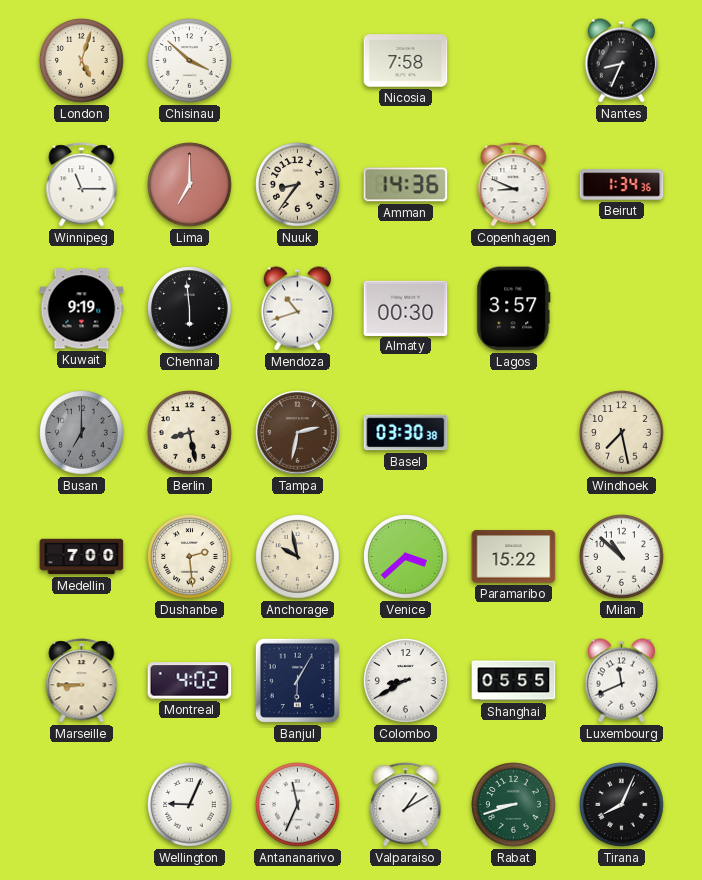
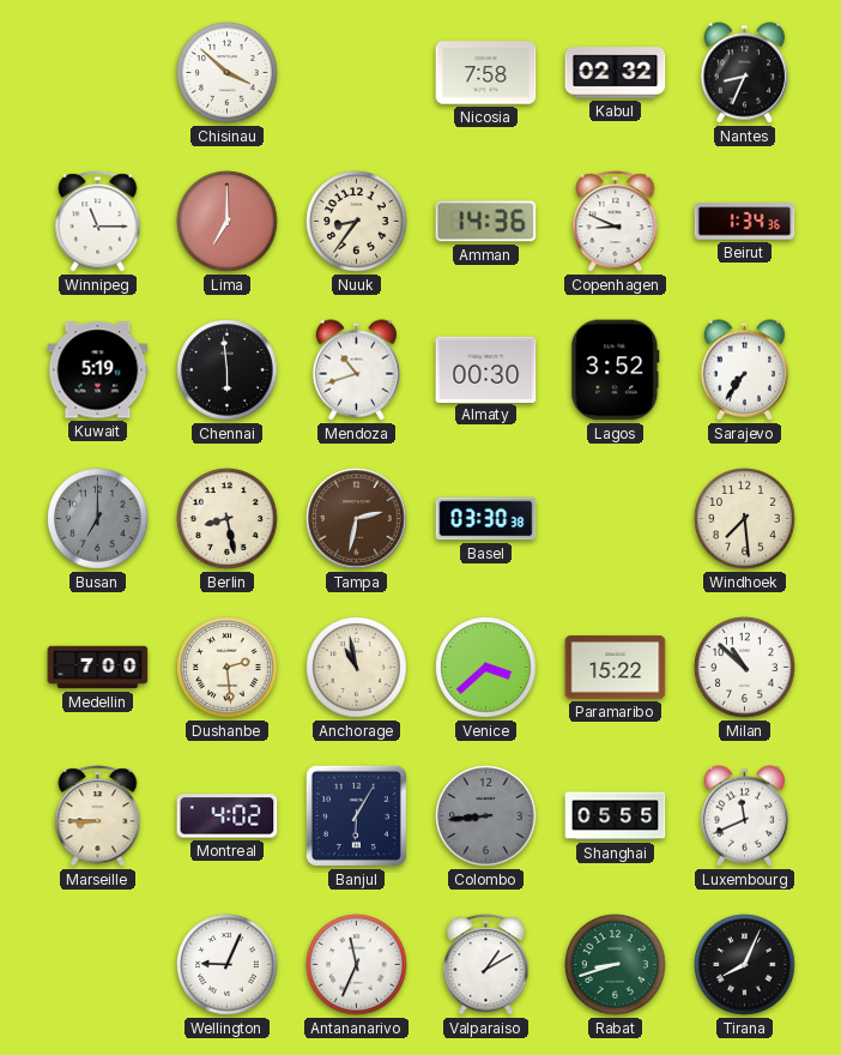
London: 5:03 -> none
Kabul: none -> 02:32
Kuwait: 9:19 -> 5:19
Lagos: 3:57 -> 3:52
Sarajevo: none -> 7:36
Windhoek: 7:28 -> 7:29
Anchorage: 9:58 -> 10:58
Colombo: 8:40 -> 8:44
Colombo dial: white -> grey
